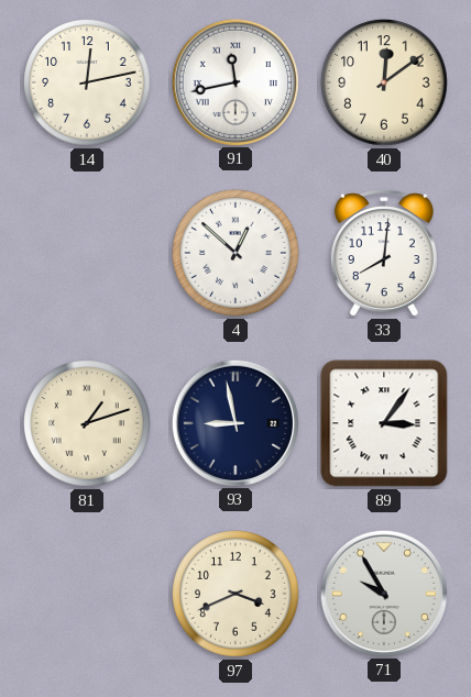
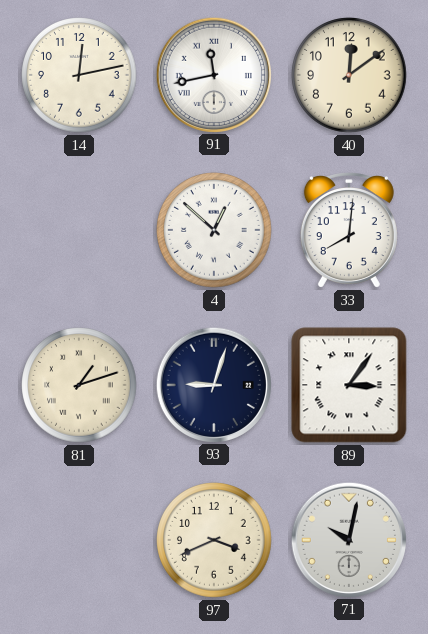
93: 8:58 -> 9:03
71: 9:55 -> 10:02
